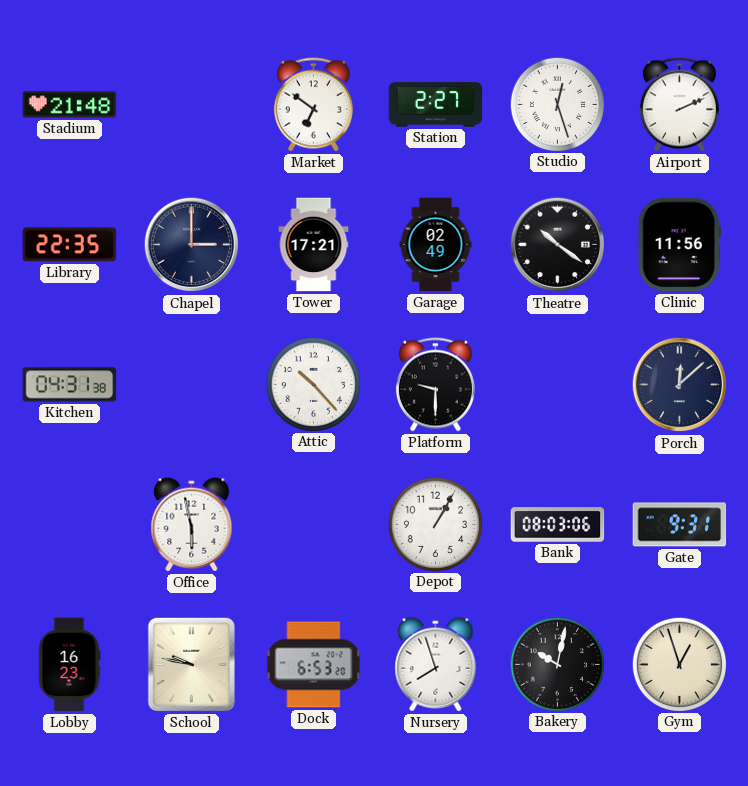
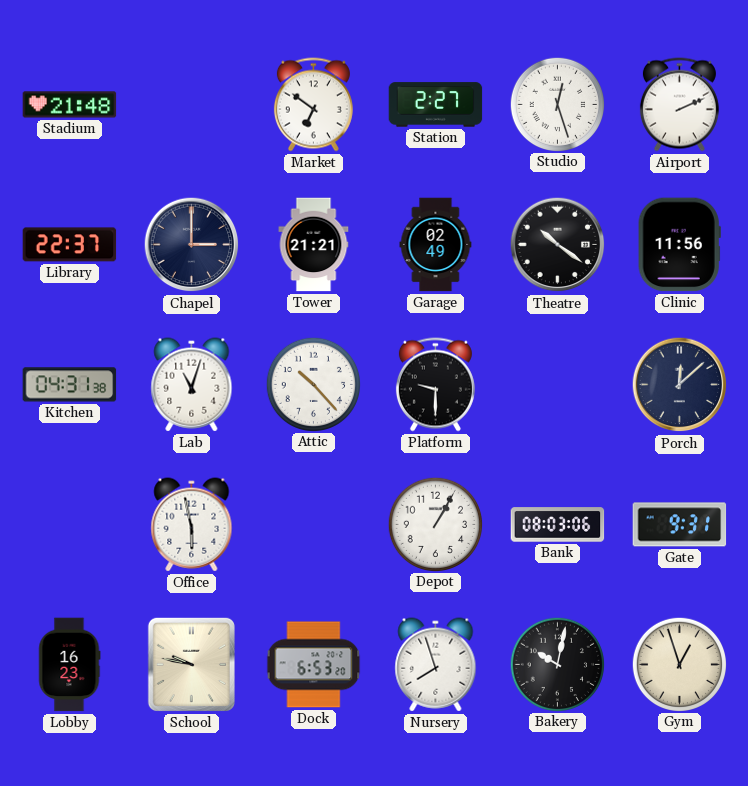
Library: 22:35 -> 22:37
Tower: 17:21 -> 21:21
Lab: none -> 11:03
